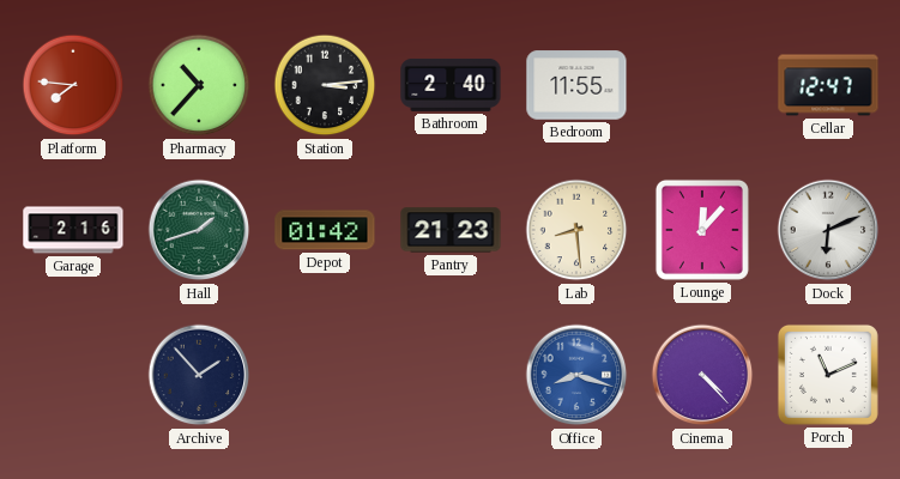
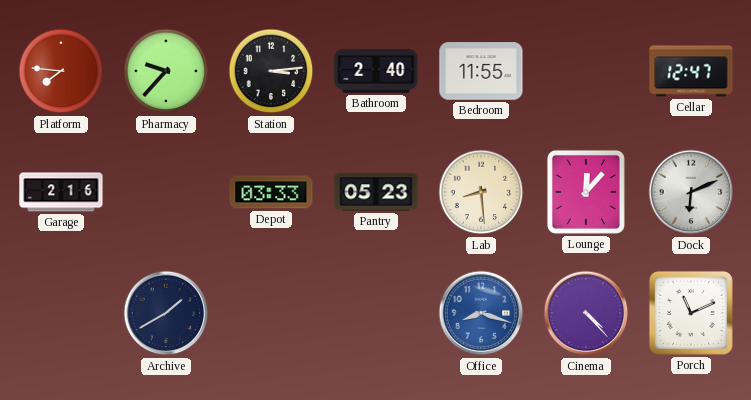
Pharmacy: 10:37 -> 9:37
Hall: 1:42 -> none
Depot: 01:42 -> 03:33
Pantry: 21:23 -> 05:23
Archive: 1:53 -> 1:40
